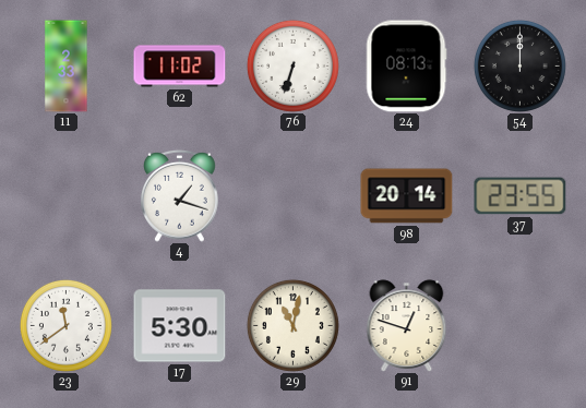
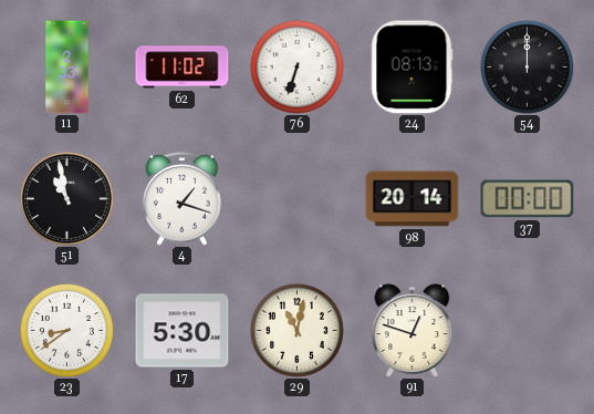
51: none -> 10:58
37: 23:55 -> 00:00
23: 11:39 -> 8:39
